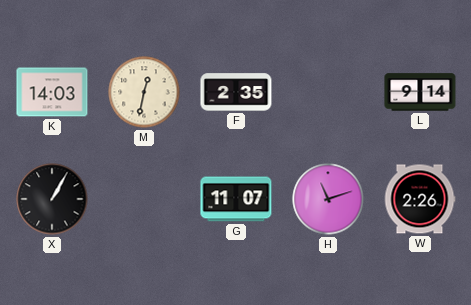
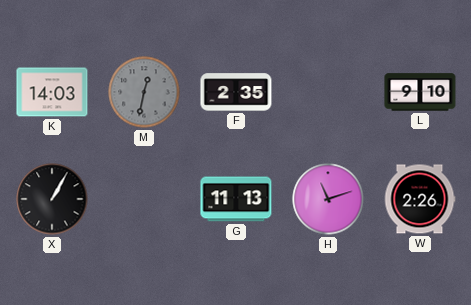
M dial: cream -> grey
L: 9:14 -> 9:10
G: 11:07 -> 11:13
